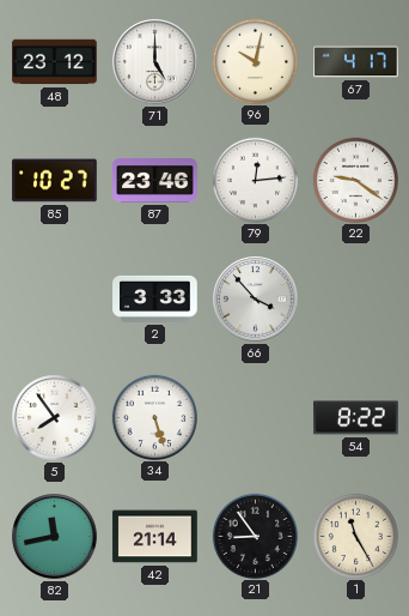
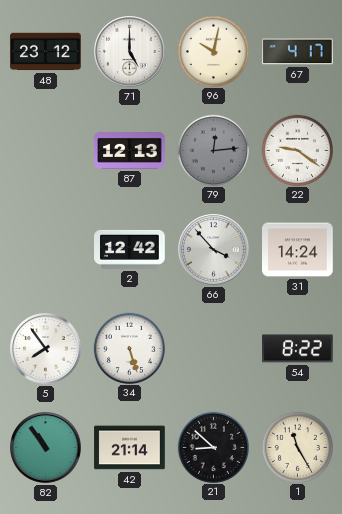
85: 10:27 -> none
87: 23:46 -> 12:13
79 dial: white -> grey
2: 3:33 -> 12:42
31: none -> 14:24
82: 11:43 -> 10:54
21: 8:54 -> 8:52
